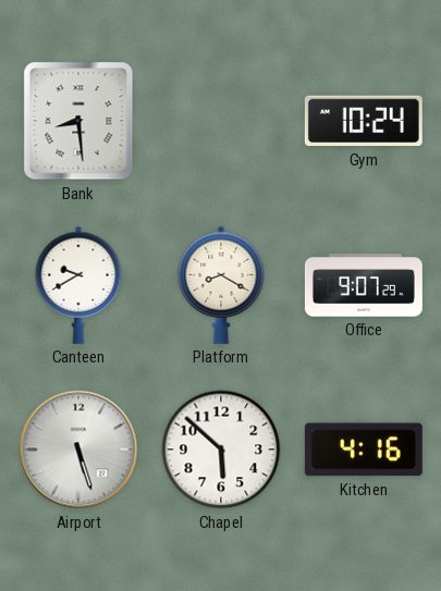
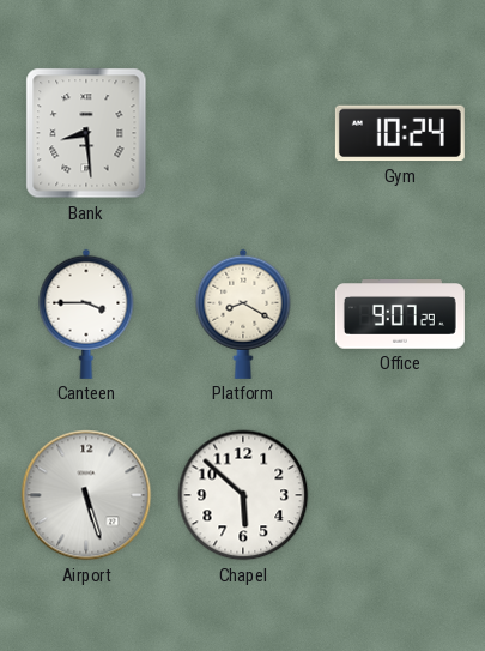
Canteen: 9:40 -> 3:45
Kitchen: 4:16 -> none
